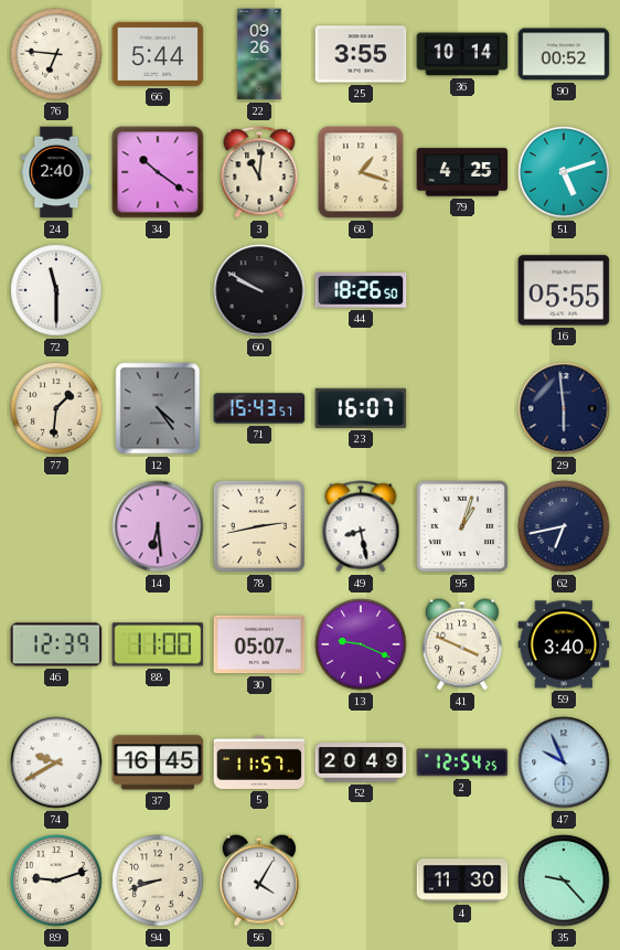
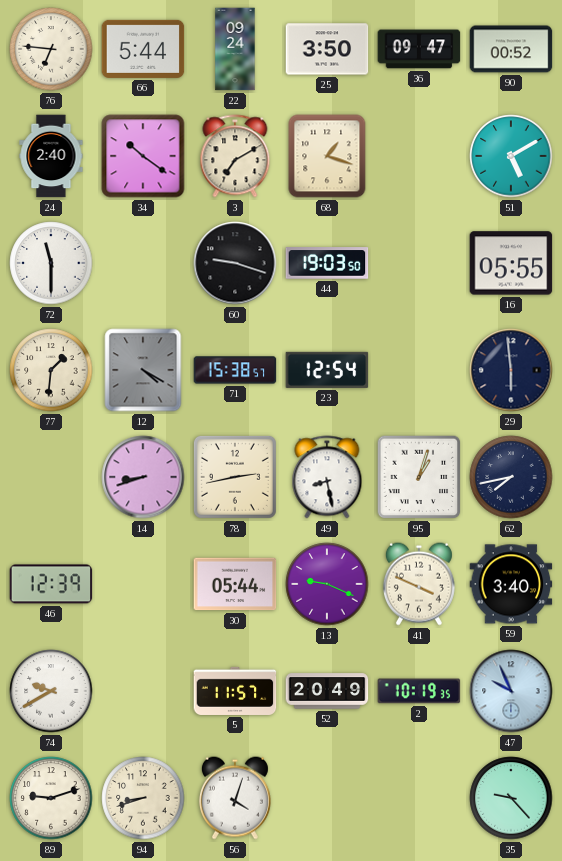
22: 09:26 -> 09:24
25: 3:55 -> 3:50
36: 10:14 -> 09:47
3: 11:01 -> 7:10
79: 4:25 -> none
51: 5:12 -> 5:10
60: 9:50 -> 9:18
44: 18:26 -> 19:03
12: 4:24 -> 4:20
71: 15:43 -> 15:38
23: 16:07 -> 12:54
14: 6:29 -> 8:42
62: 6:43 -> 7:43
88: 11:00 -> none
30: 05:07 -> 05:44
37: 16:45 -> none
2: 12:54 -> 10:19
56: 4:05 -> 4:03
4: 11:30 -> none
